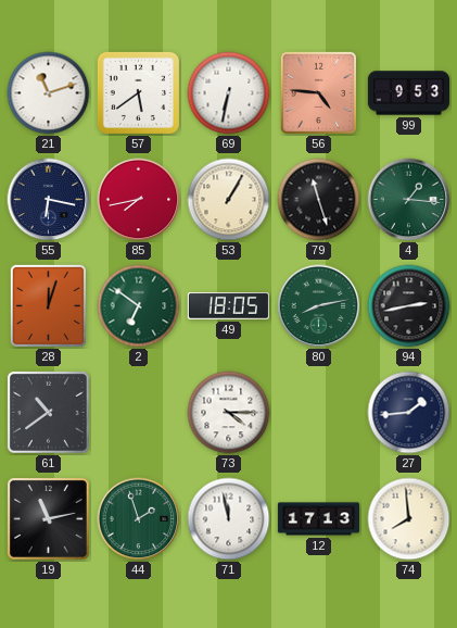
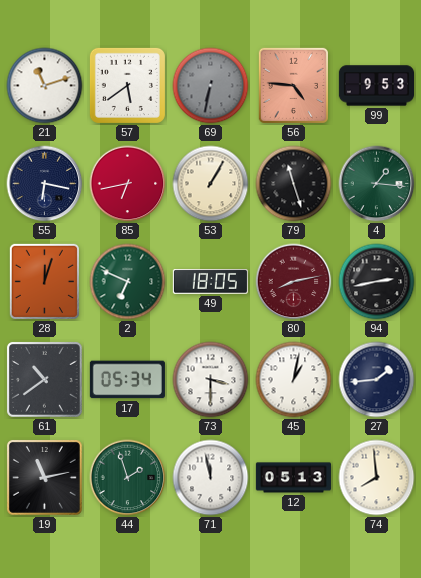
69 dial: white -> grey
85: 7:43 -> 6:43
2: 6:51 -> 6:49
80 dial: green -> burgundy
17: none -> 05:34
73: 4:15 -> 3:30
45: none -> 1:02
12: 17:13 -> 05:13
